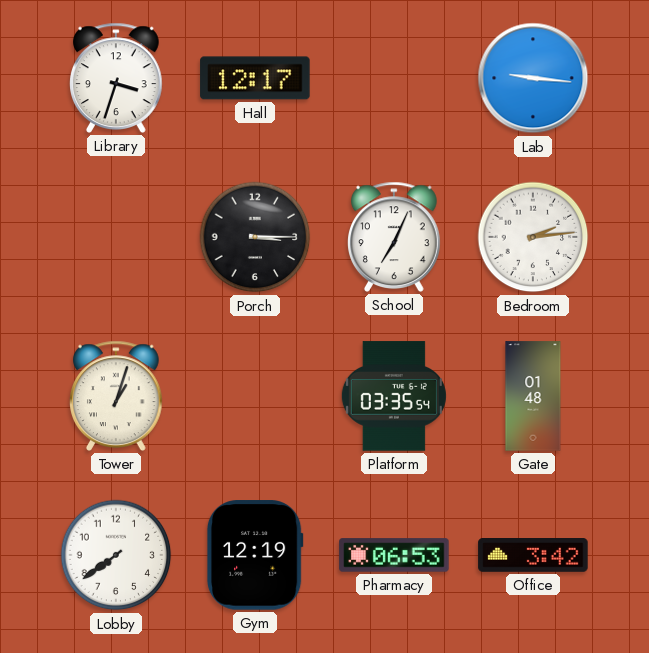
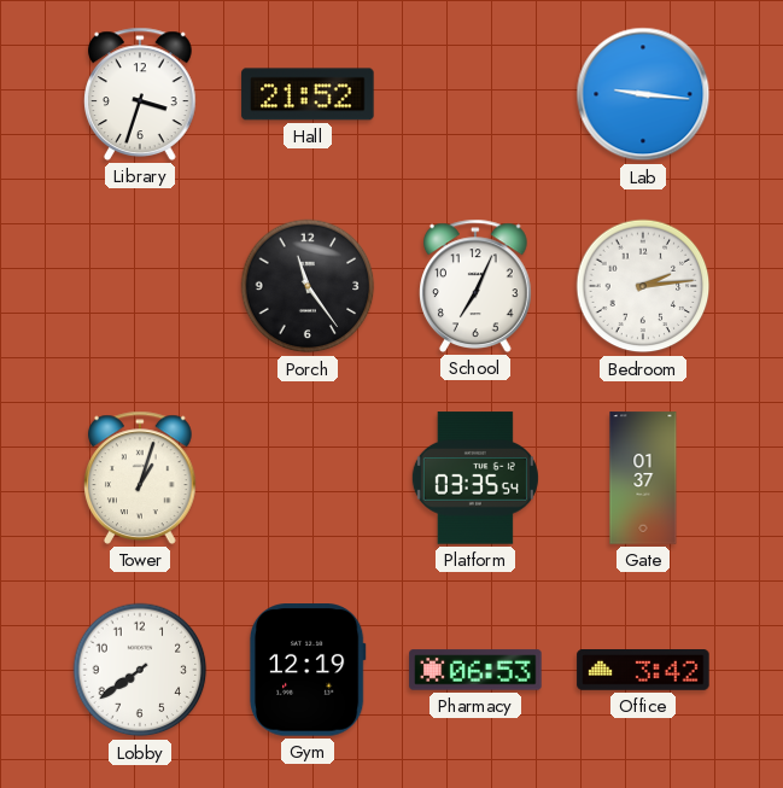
Hall: 12:17 -> 21:52
Porch: 3:15 -> 11:24
Gate: 01:48 -> 01:37
